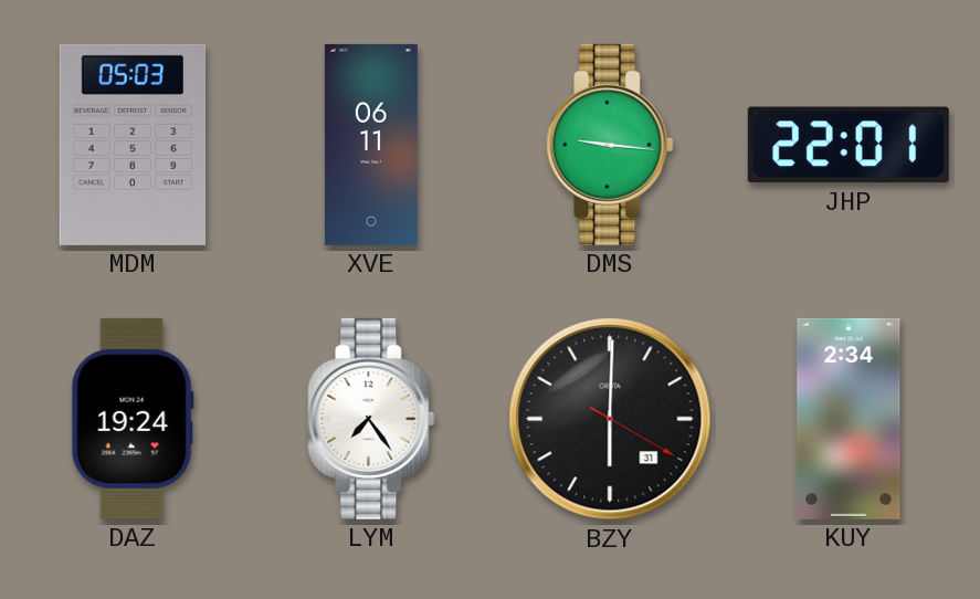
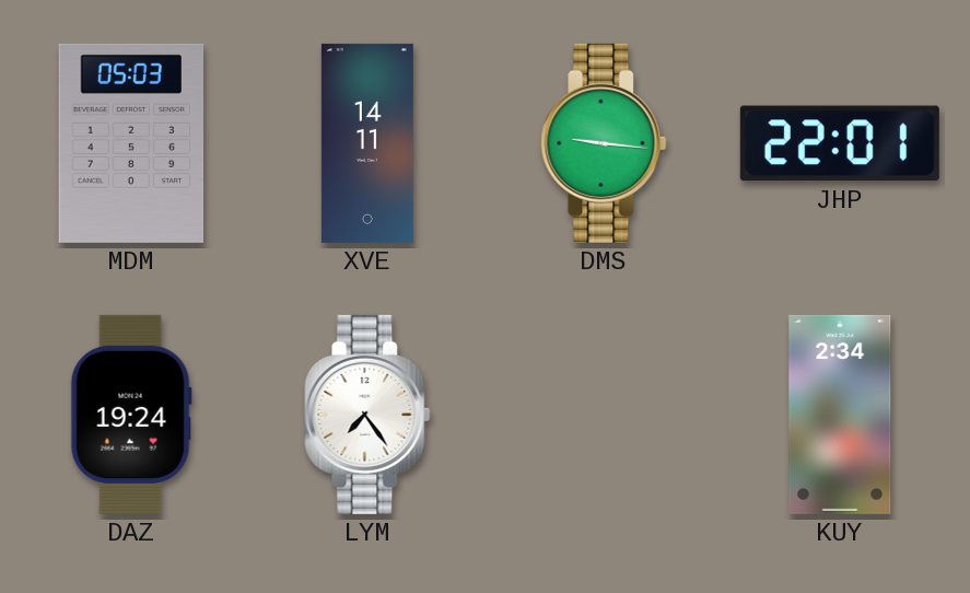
XVE: 06:11 -> 14:11
BZY: 6:00 -> none
